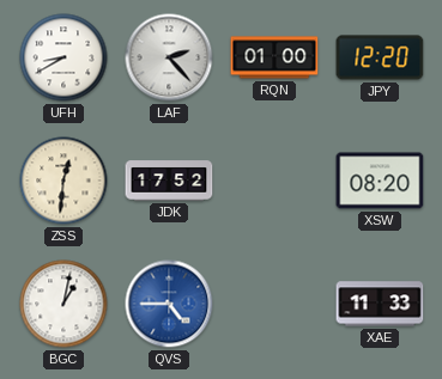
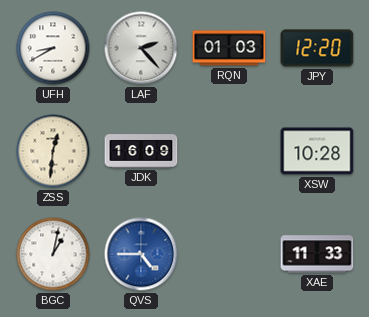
RQN: 01:00 -> 01:03
JDK: 17:52 -> 16:09
XSW: 08:20 -> 10:28
